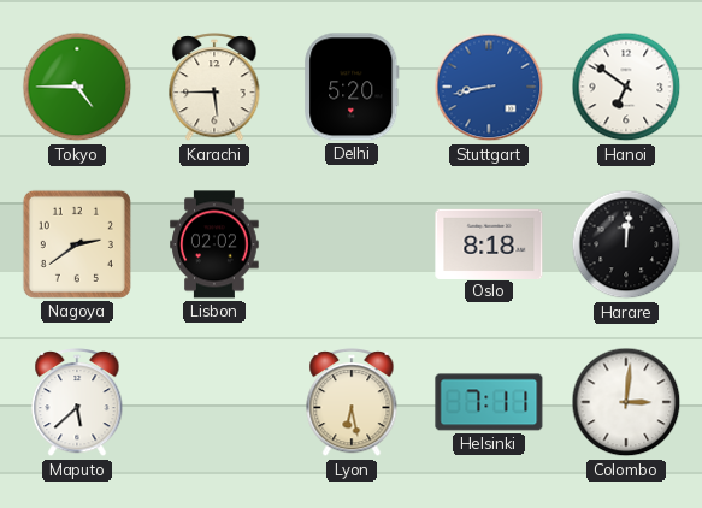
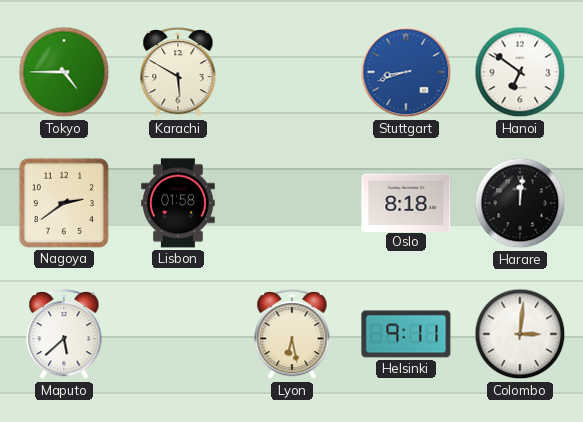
Karachi: 5:45 -> 5:50
Delhi: 5:20 -> none
Stuttgart: 8:43 -> 8:42
Lisbon: 02:02 -> 01:58
Helsinki: 7:11 -> 9:11
